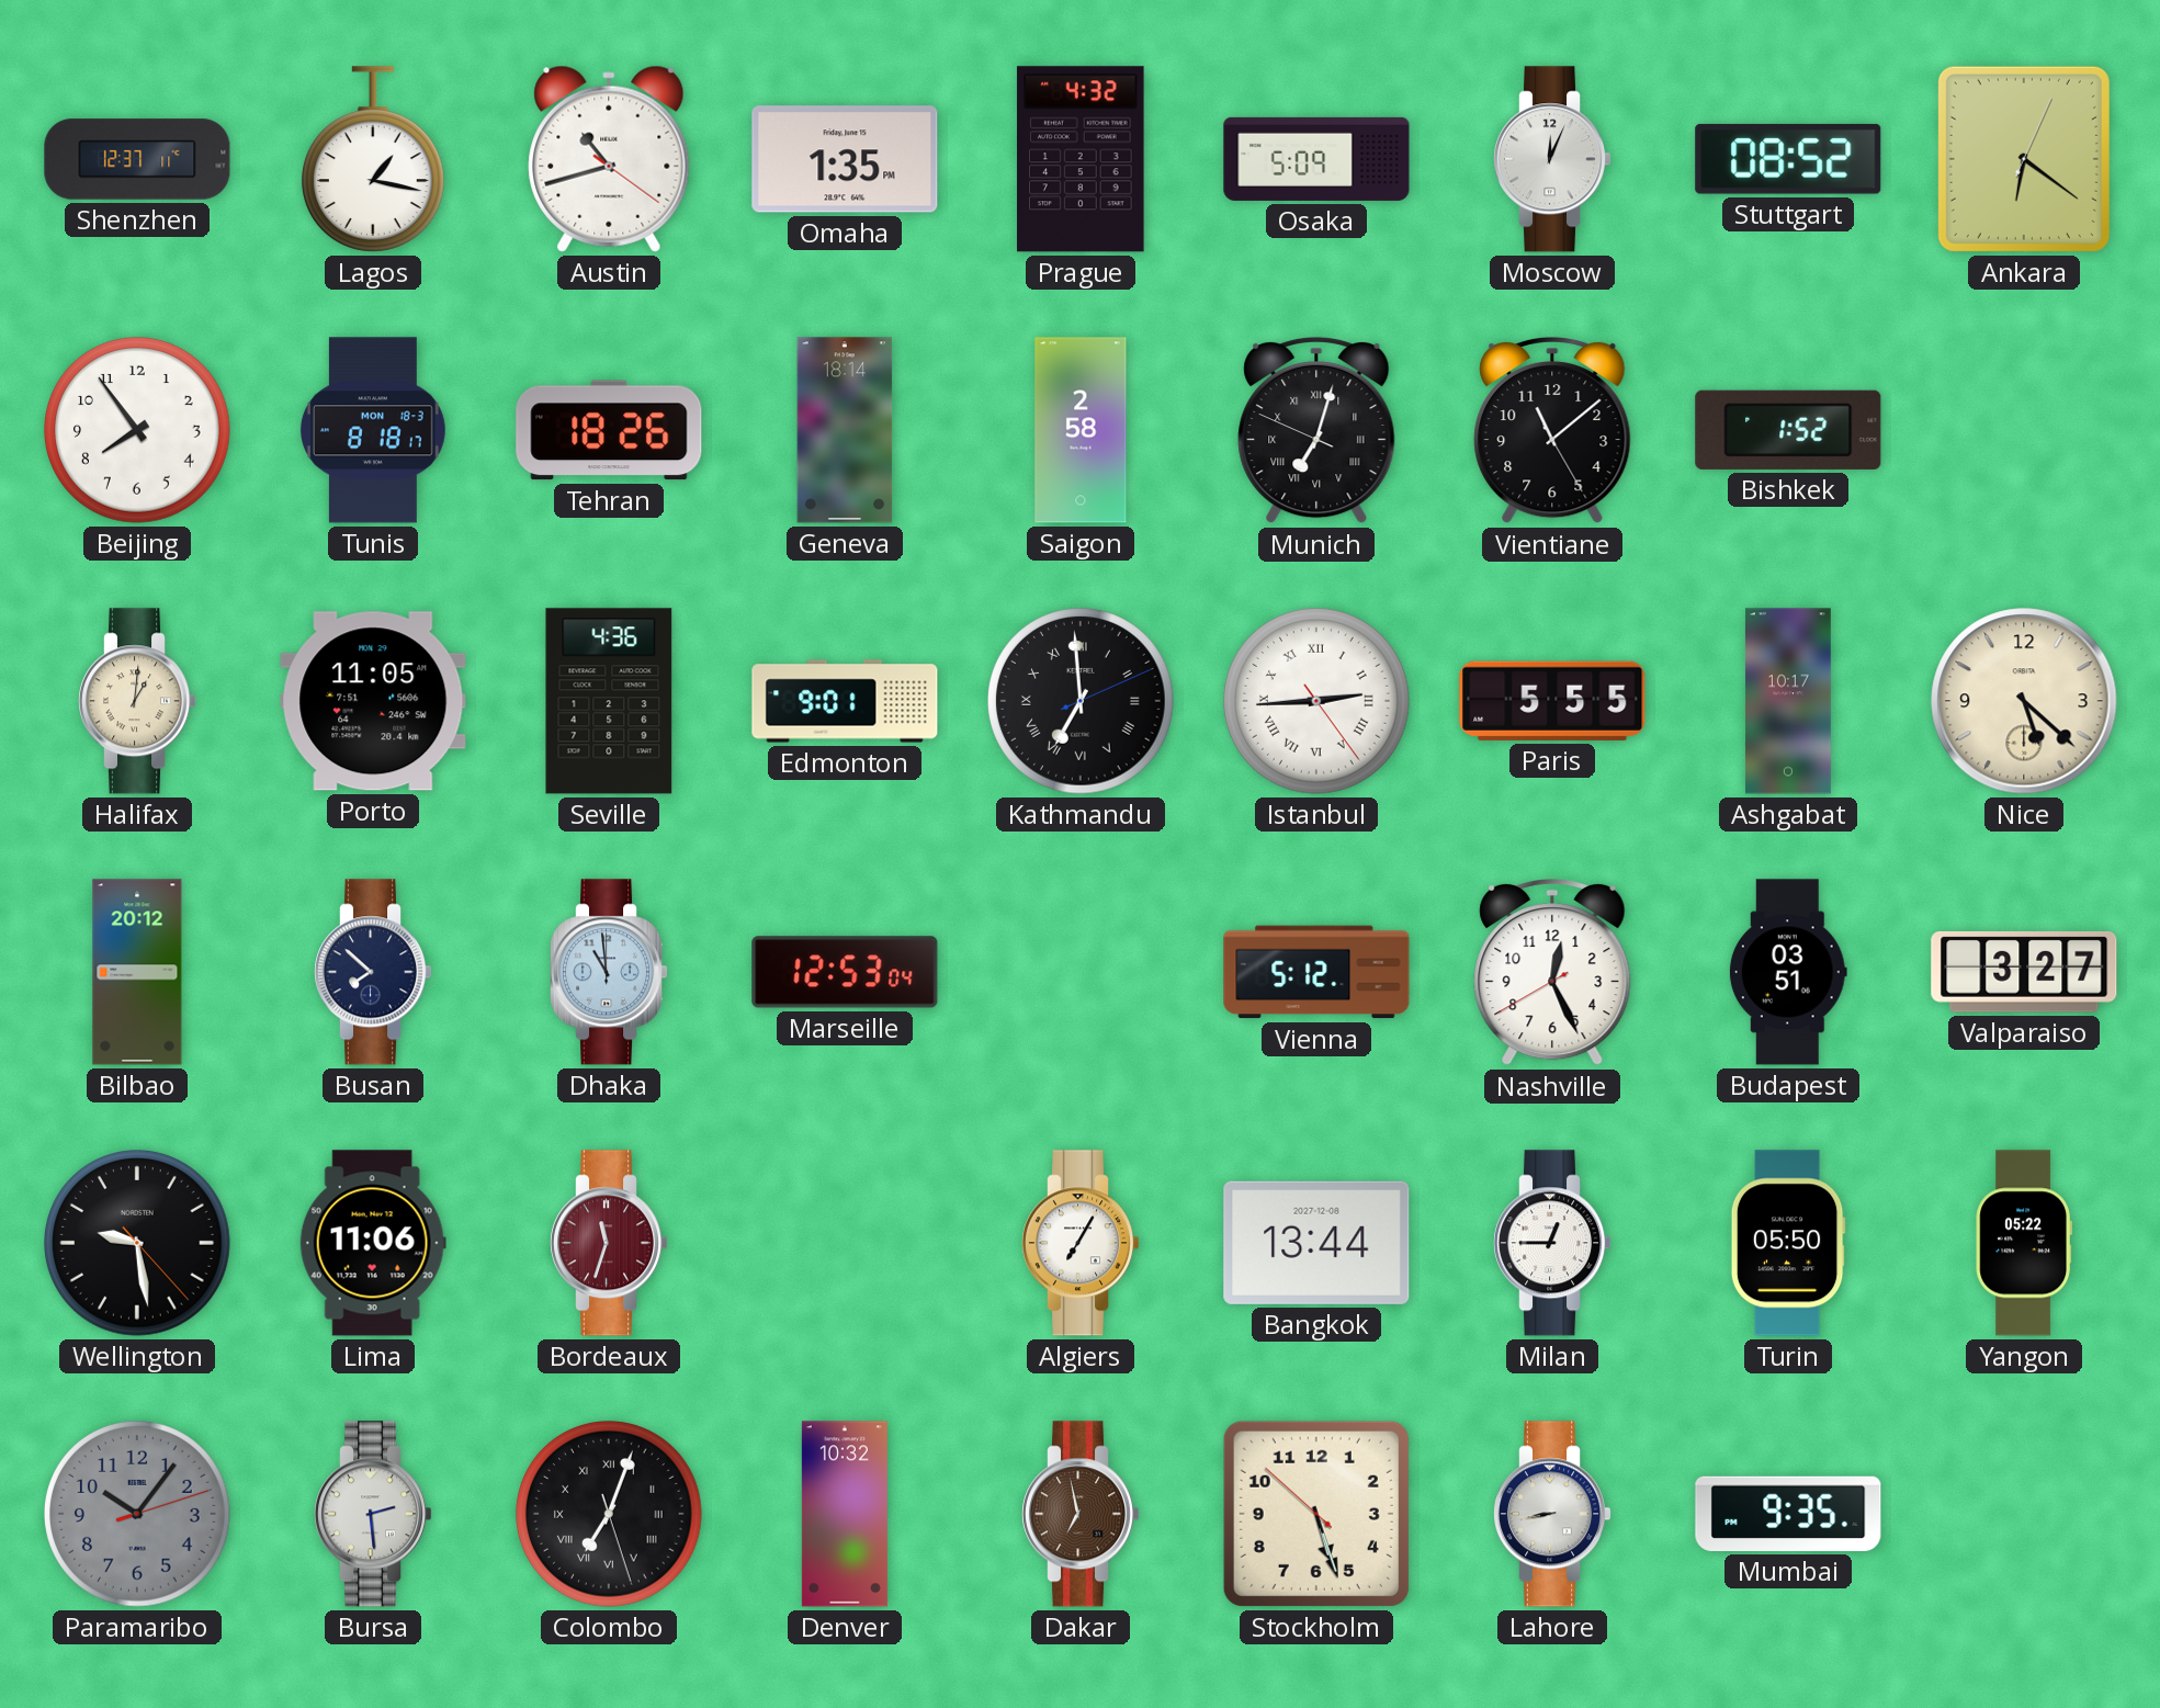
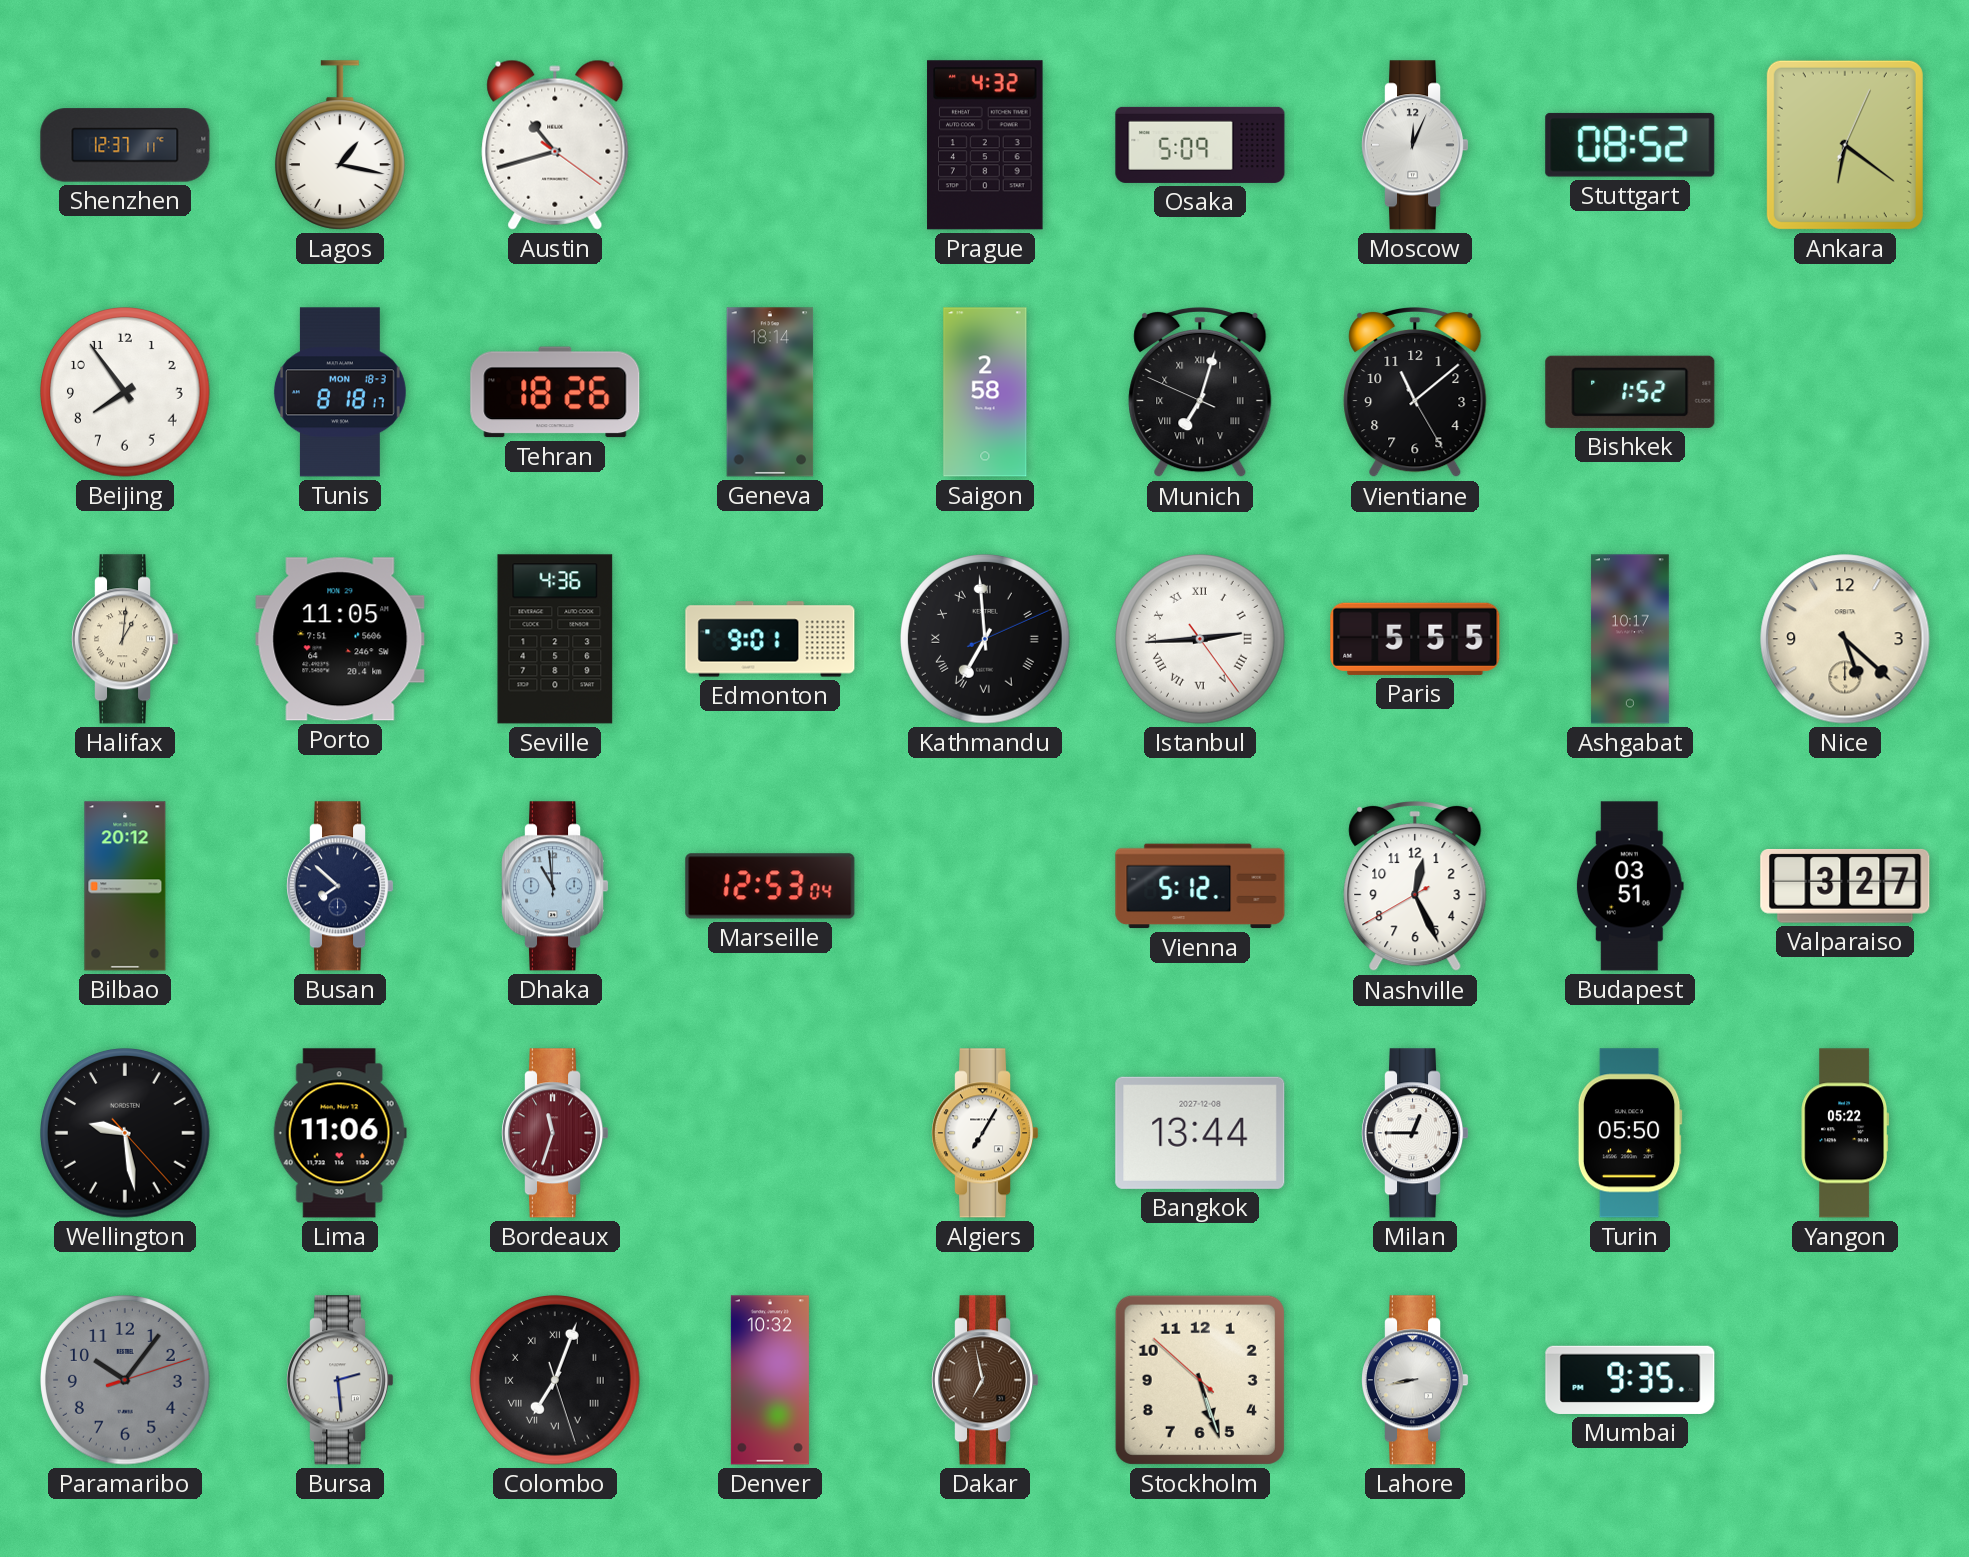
Omaha: 1:35 -> none
